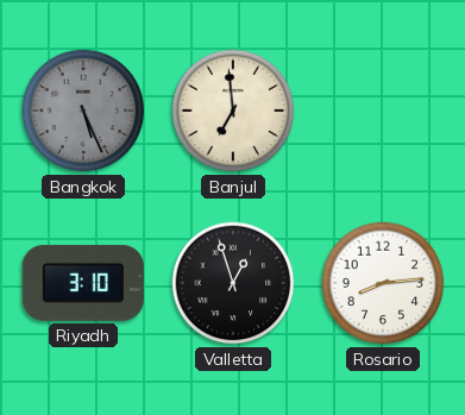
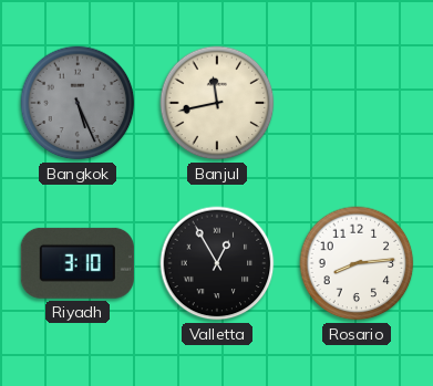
Banjul: 6:59 -> 11:43
Valletta: 12:57 -> 12:55
